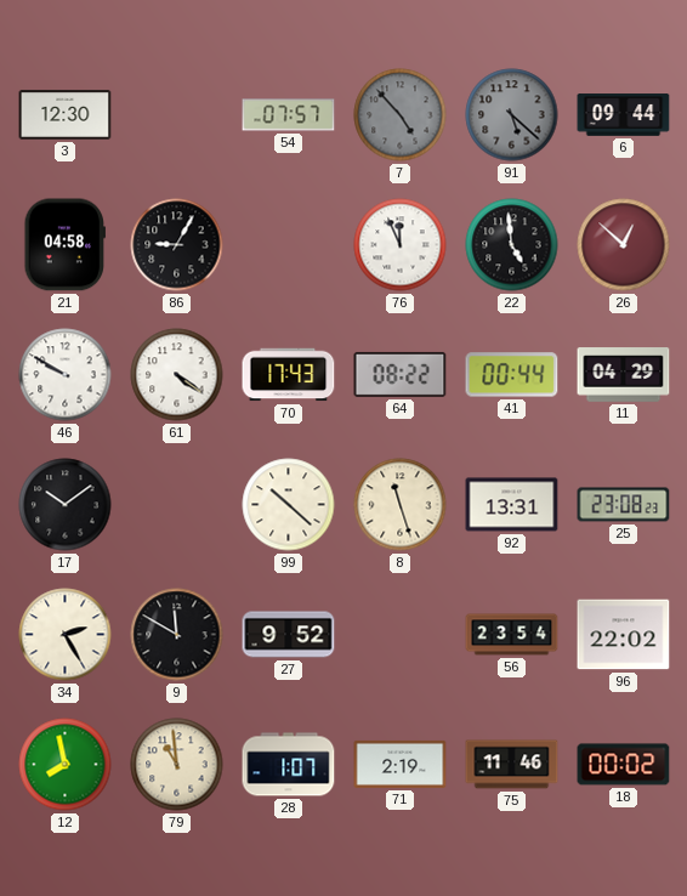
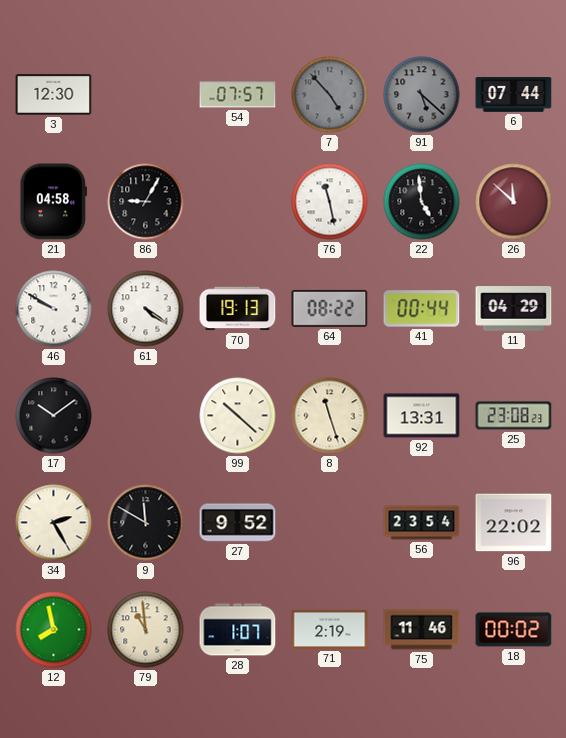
6: 09:44 -> 07:44
76: 11:56 -> 11:28
26: 12:52 -> 11:52
70: 17:43 -> 19:13
